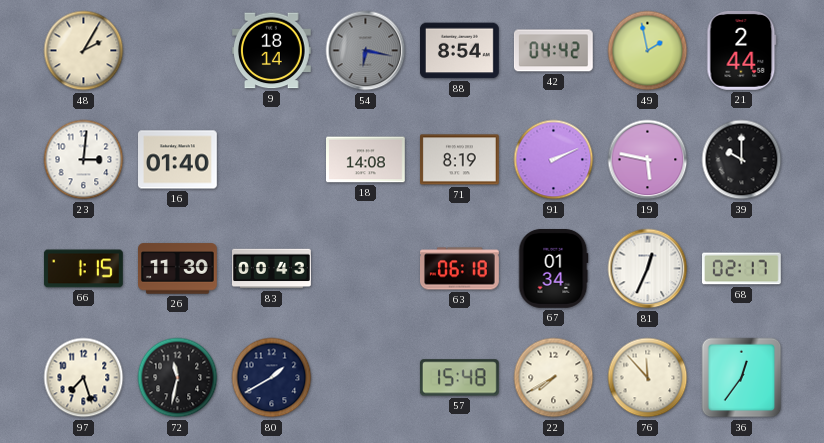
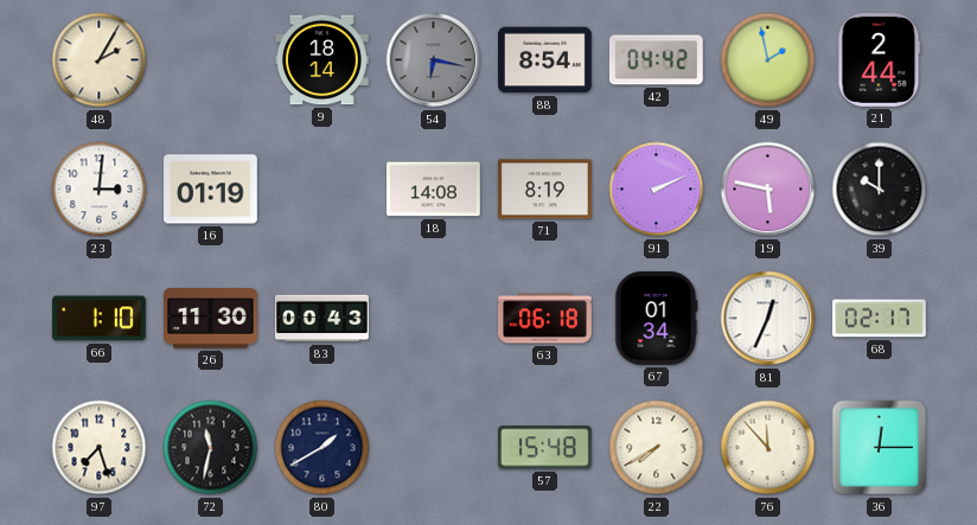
16: 01:40 -> 01:19
66: 1:15 -> 1:10
36: 12:36 -> 12:15
